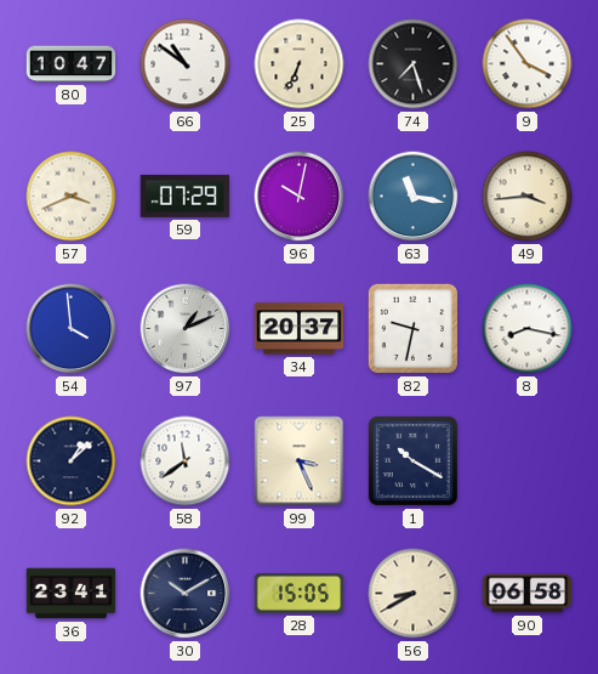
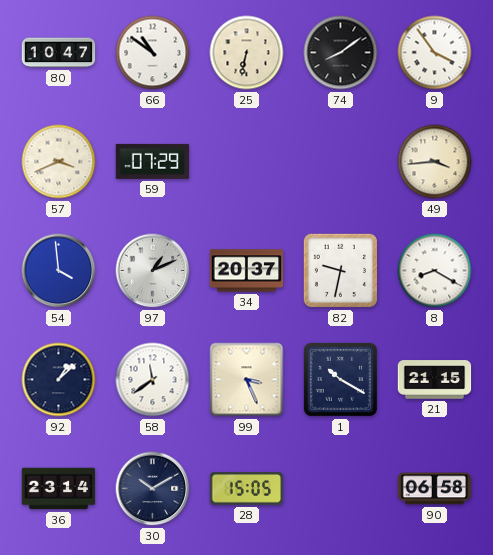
25: 6:34 -> 6:32
74: 7:27 -> 8:09
96: 10:02 -> none
63: 11:17 -> none
8: 8:17 -> 8:20
21: none -> 21:15
36: 23:41 -> 23:14
56: 8:40 -> none
